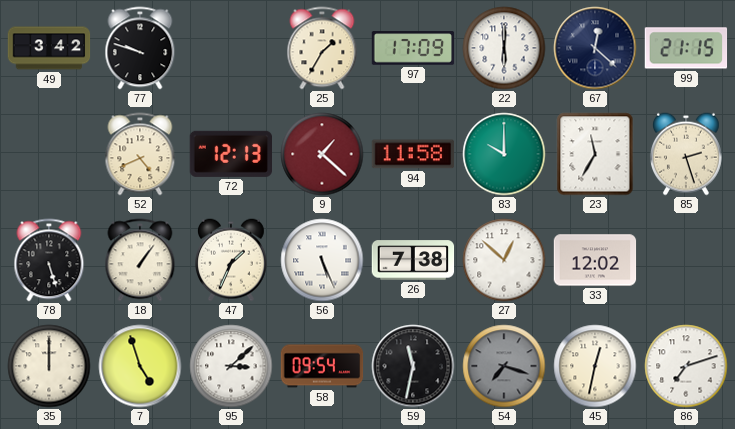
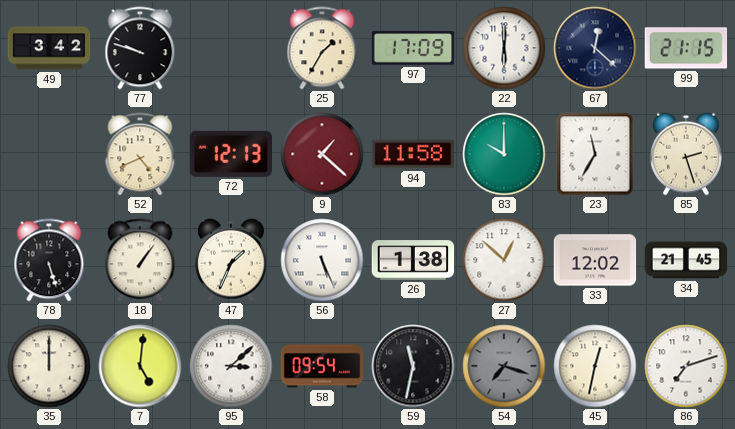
26: 7:38 -> 1:38
34: none -> 21:45
7: 4:57 -> 5:01
